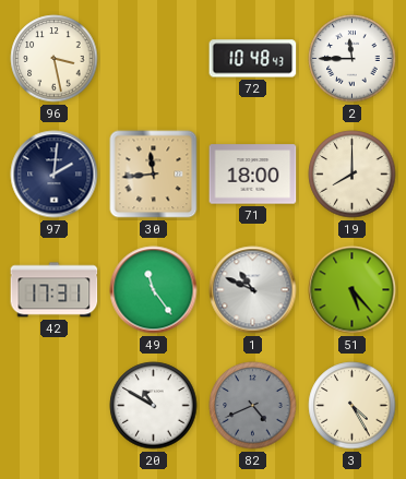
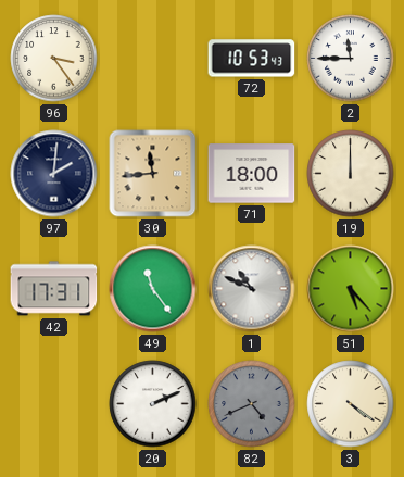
96: 3:28 -> 3:24
72: 10:48 -> 10:53
19: 8:00 -> 12:00
20: 10:50 -> 2:11
3: 4:25 -> 4:21
